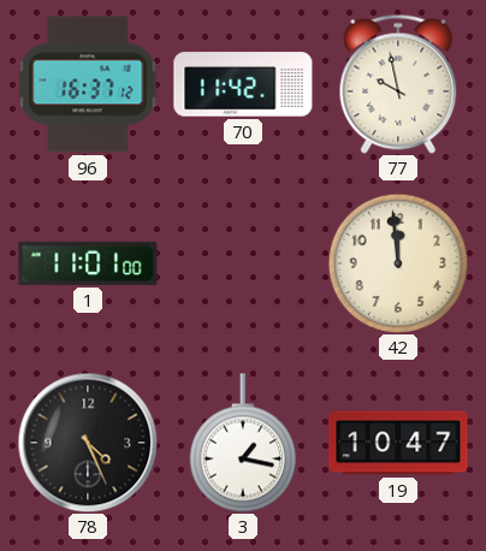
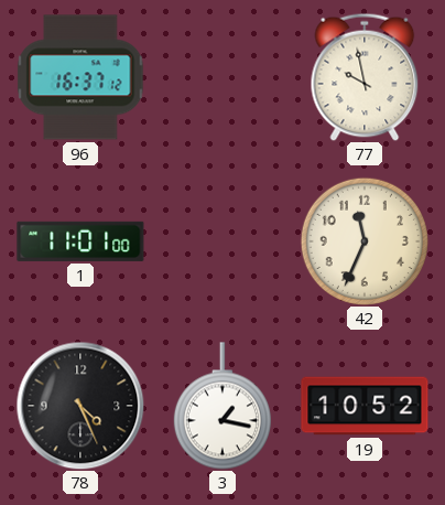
70: 11:42 -> none
42: 11:59 -> 11:34
19: 10:47 -> 10:52
